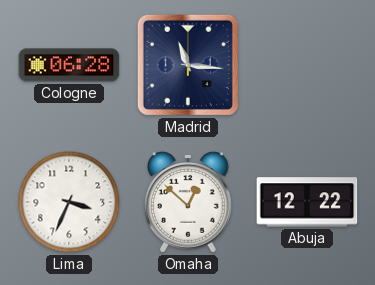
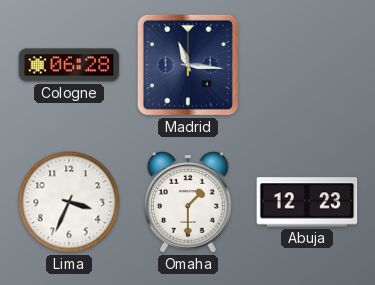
Omaha: 12:52 -> 1:30
Abuja: 12:22 -> 12:23
